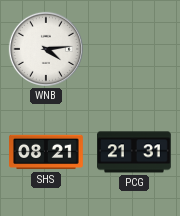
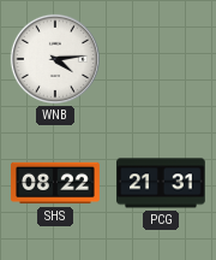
SHS: 08:21 -> 08:22
